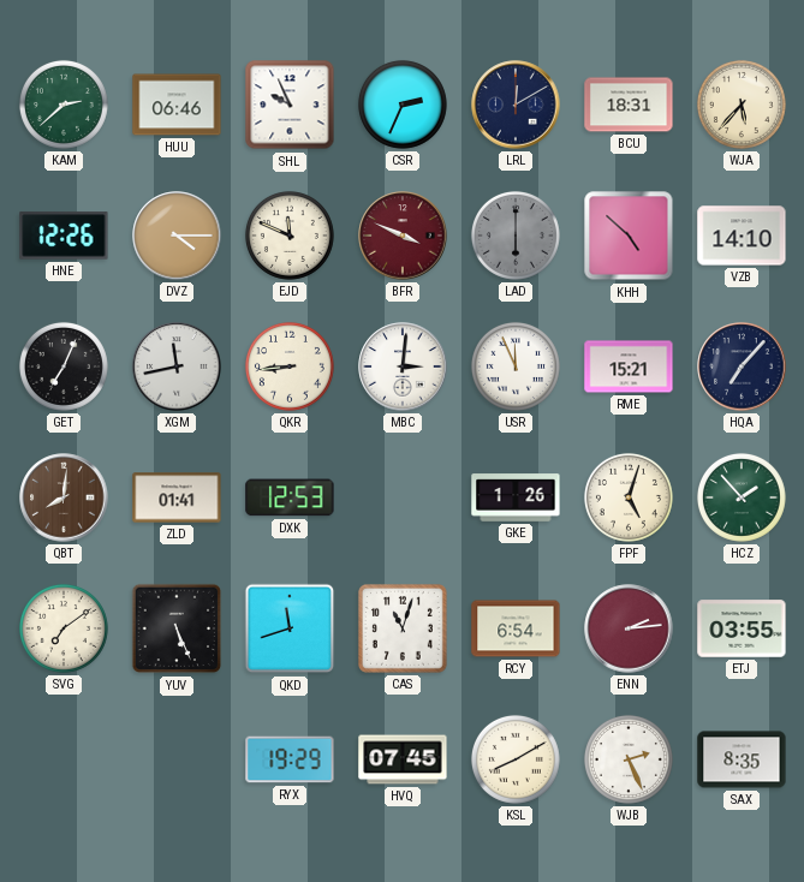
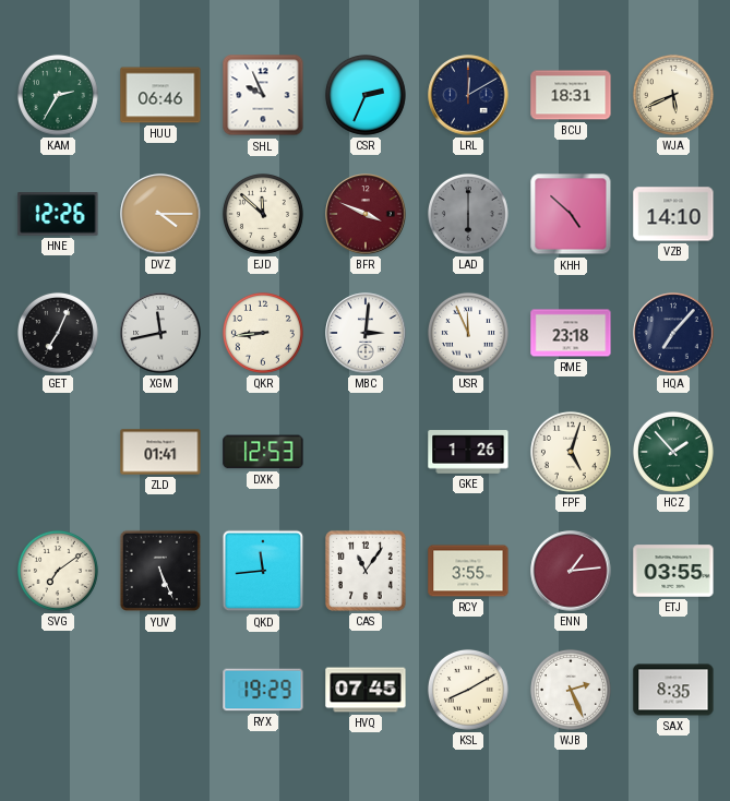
KAM: 2:38 -> 2:35
WJA: 5:37 -> 5:41
EJD: 11:49 -> 11:52
RME: 15:21 -> 23:18
QBT: 8:01 -> none
QKD: 11:42 -> 11:44
CAS: 11:03 -> 11:06
RCY: 6:54 -> 3:55
ENN: 2:14 -> 1:14
